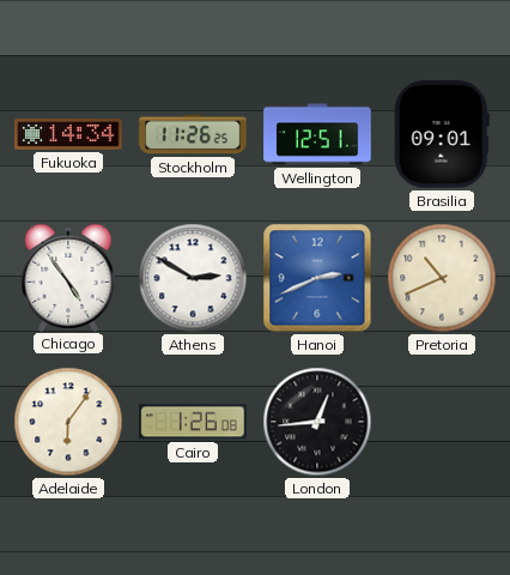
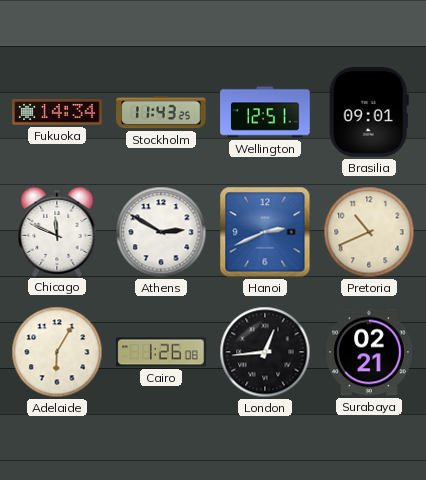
Stockholm: 11:26 -> 11:43
Chicago: 4:54 -> 11:49
Adelaide: 6:06 -> 6:05
Surabaya: none -> 02:21
